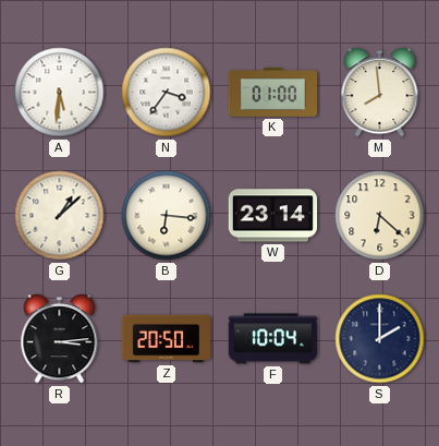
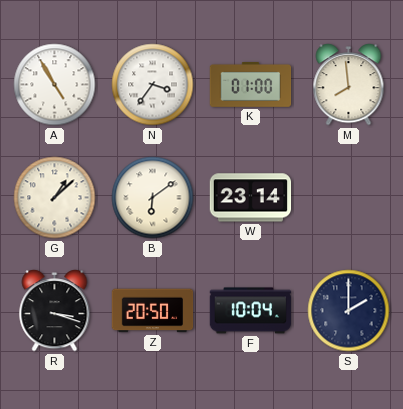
A: 5:31 -> 4:55
B: 6:16 -> 6:09
D: 6:22 -> none
R: 3:14 -> 3:18
